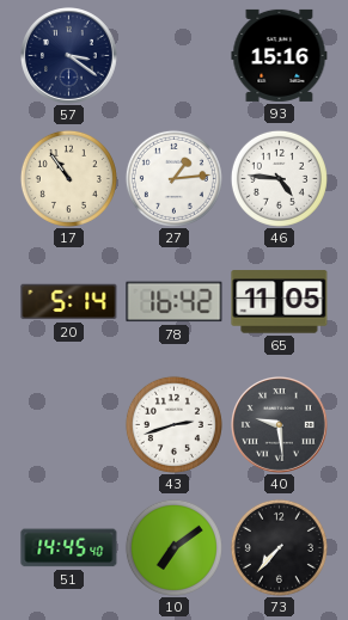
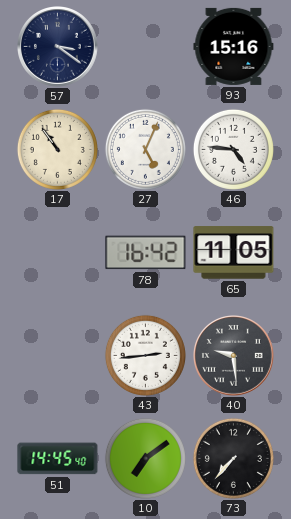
27: 1:14 -> 5:04
20: 5:14 -> none
43: 2:42 -> 2:44
